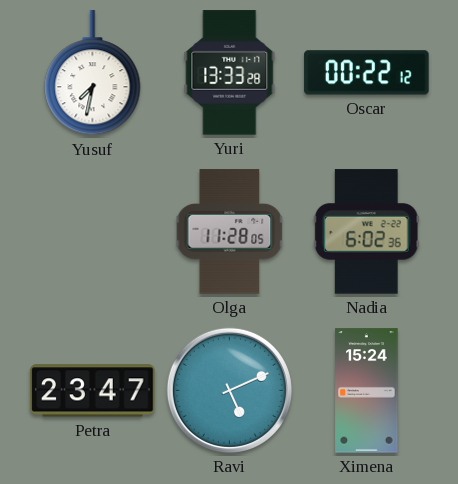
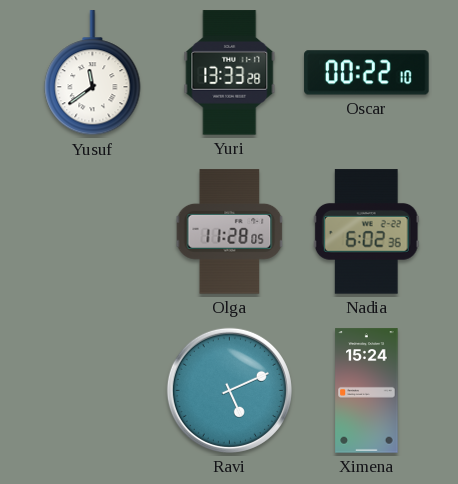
Yusuf: 7:32 -> 11:39
Oscar: 00:22:12 -> 00:22:10
Petra: 23:47 -> none
